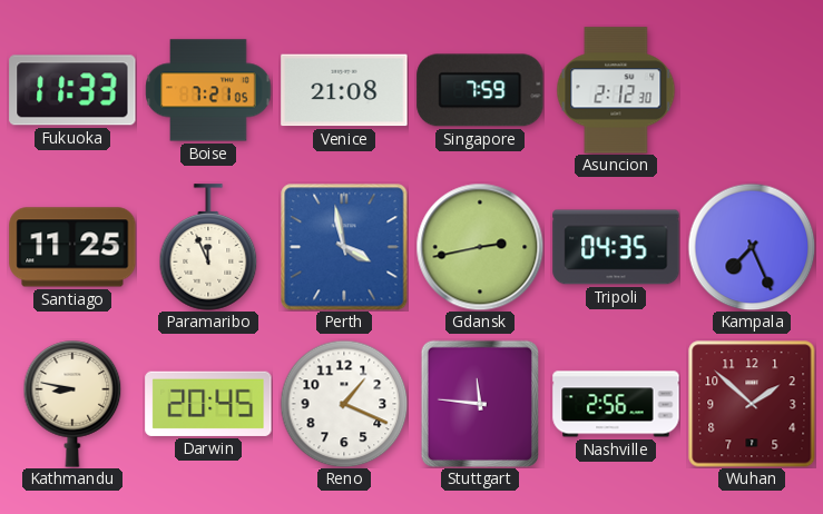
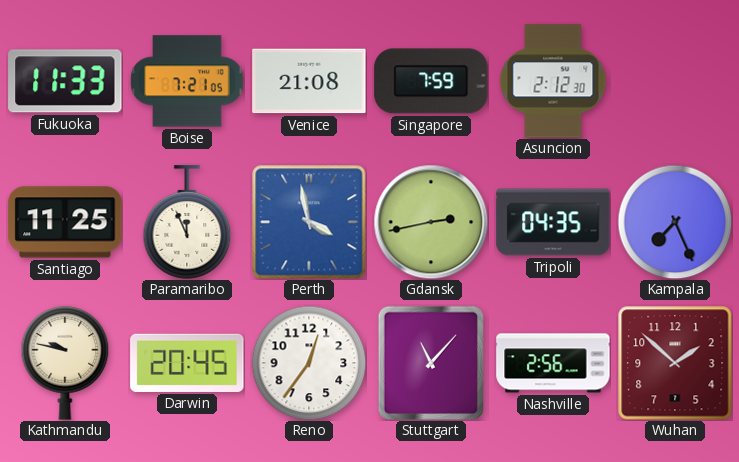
Kathmandu: 8:47 -> 9:47
Reno: 1:19 -> 12:36
Stuttgart: 11:46 -> 11:07
